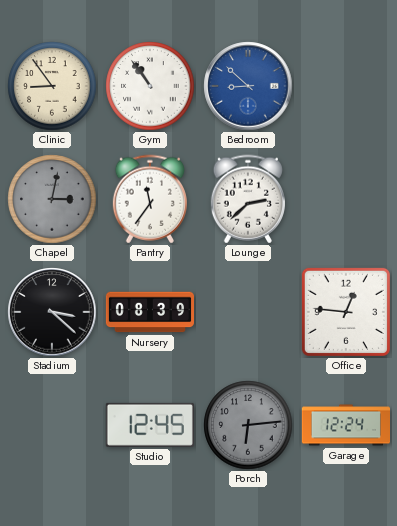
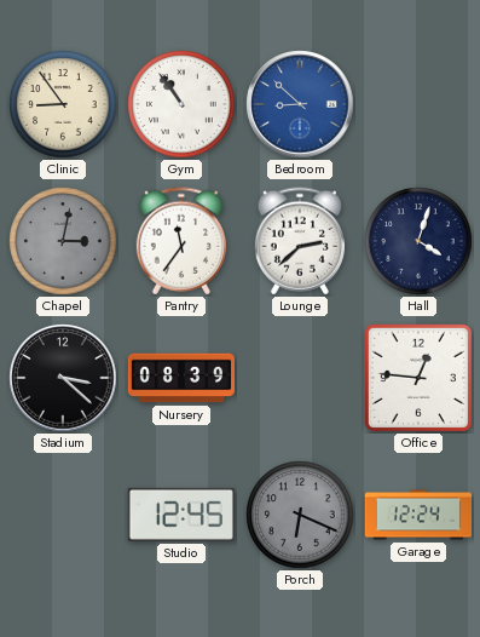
Hall: none -> 4:03
Porch: 6:14 -> 6:19
